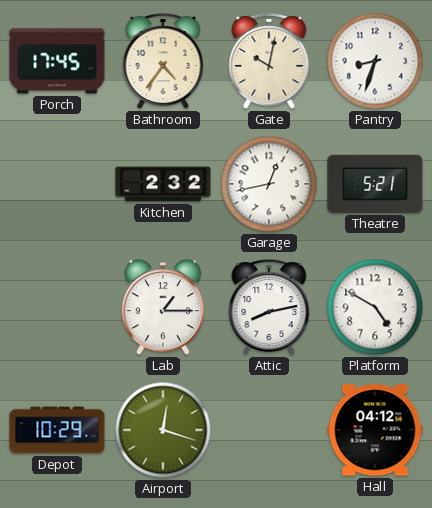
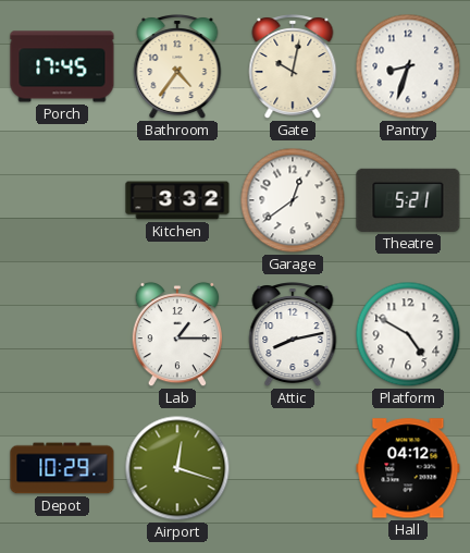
Kitchen: 2:32 -> 3:32
Garage: 12:43 -> 12:39
